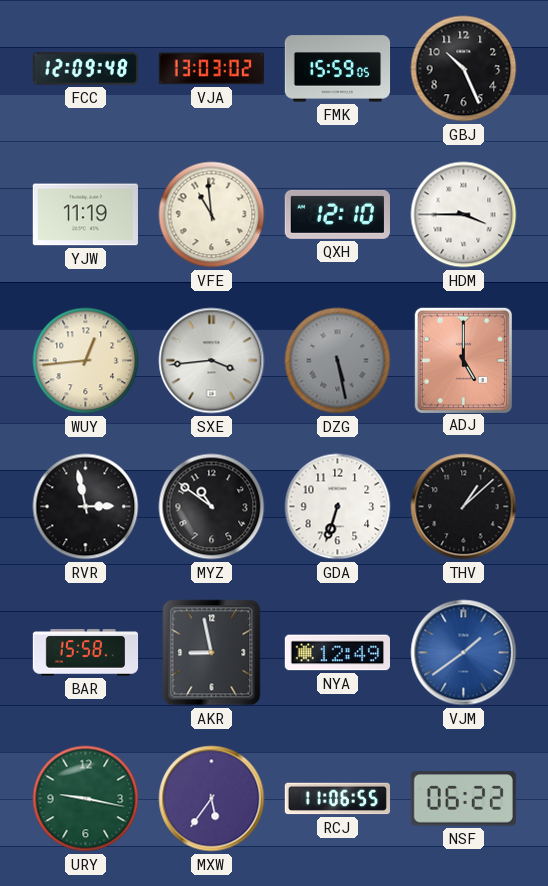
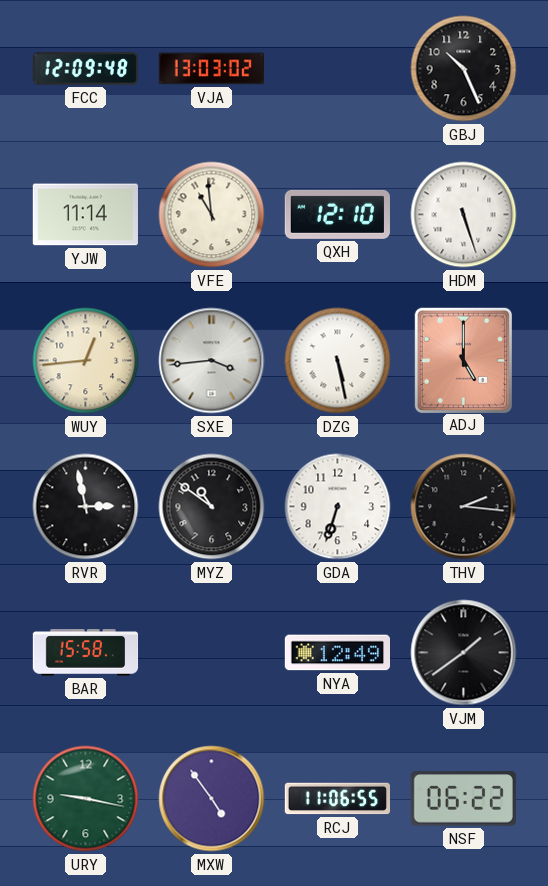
FMK: 15:59 -> none
YJW: 11:19 -> 11:14
HDM: 3:45 -> 5:27
DZG dial: grey -> white
THV: 1:08 -> 2:16
AKR: 8:58 -> none
VJM dial: blue -> black
MXW: 5:36 -> 4:54
